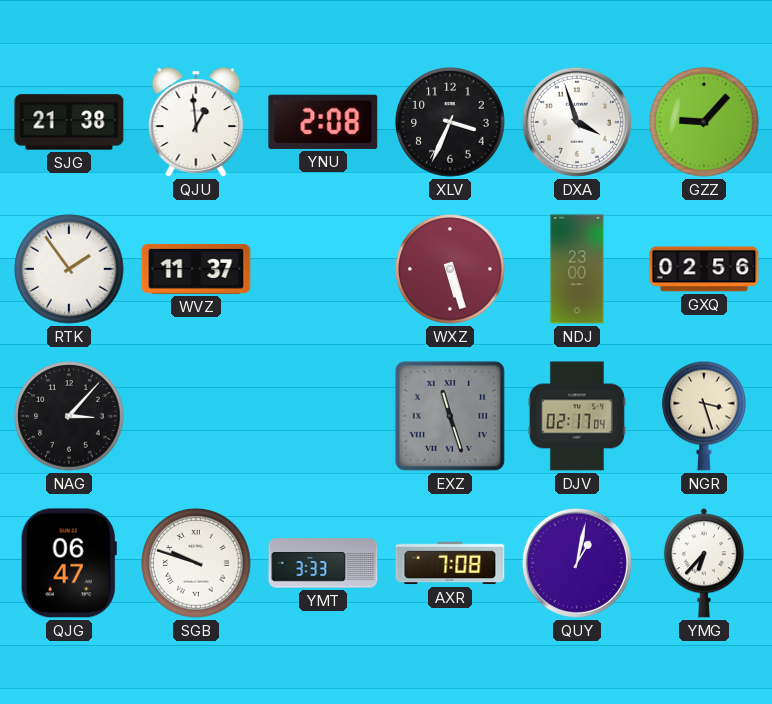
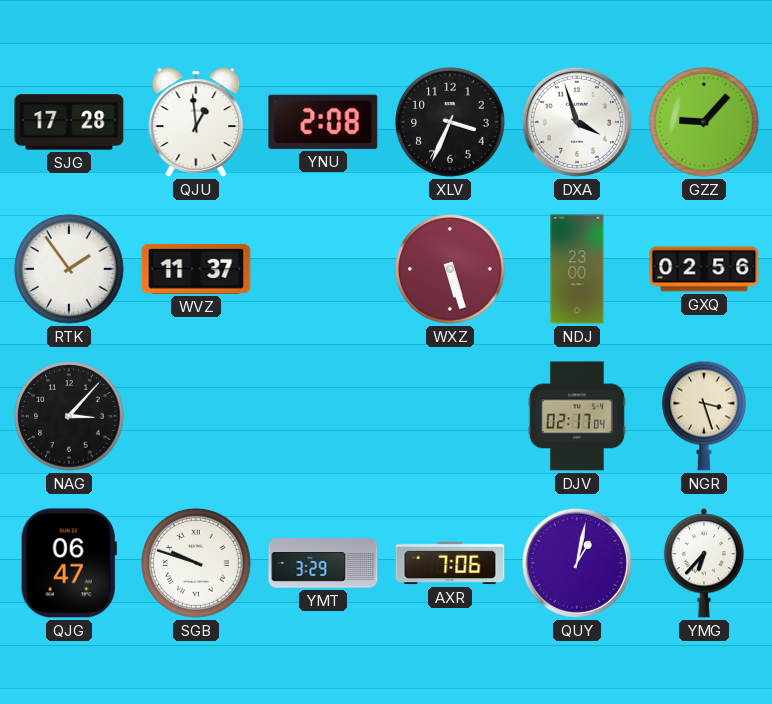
SJG: 21:38 -> 17:28
EXZ: 11:27 -> none
YMT: 3:33 -> 3:29
AXR: 7:08 -> 7:06
